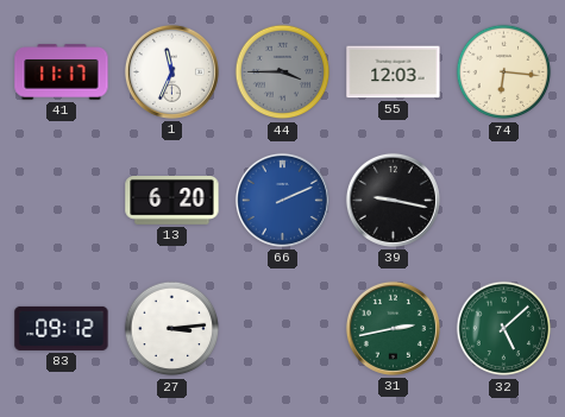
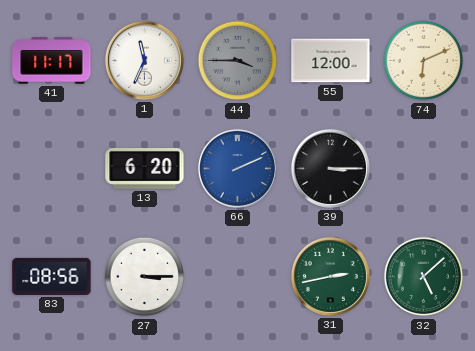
55: 12:03 -> 12:00
74: 6:16 -> 6:11
39: 9:17 -> 3:15
83: 09:12 -> 08:56
27: 3:14 -> 3:15
